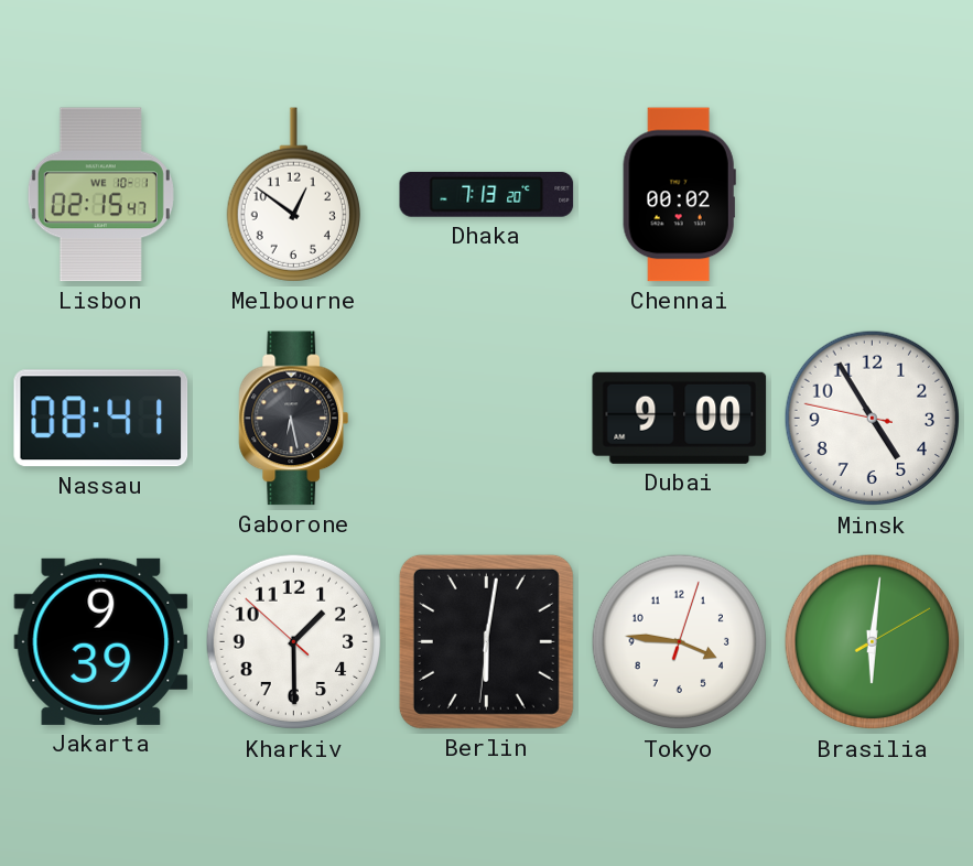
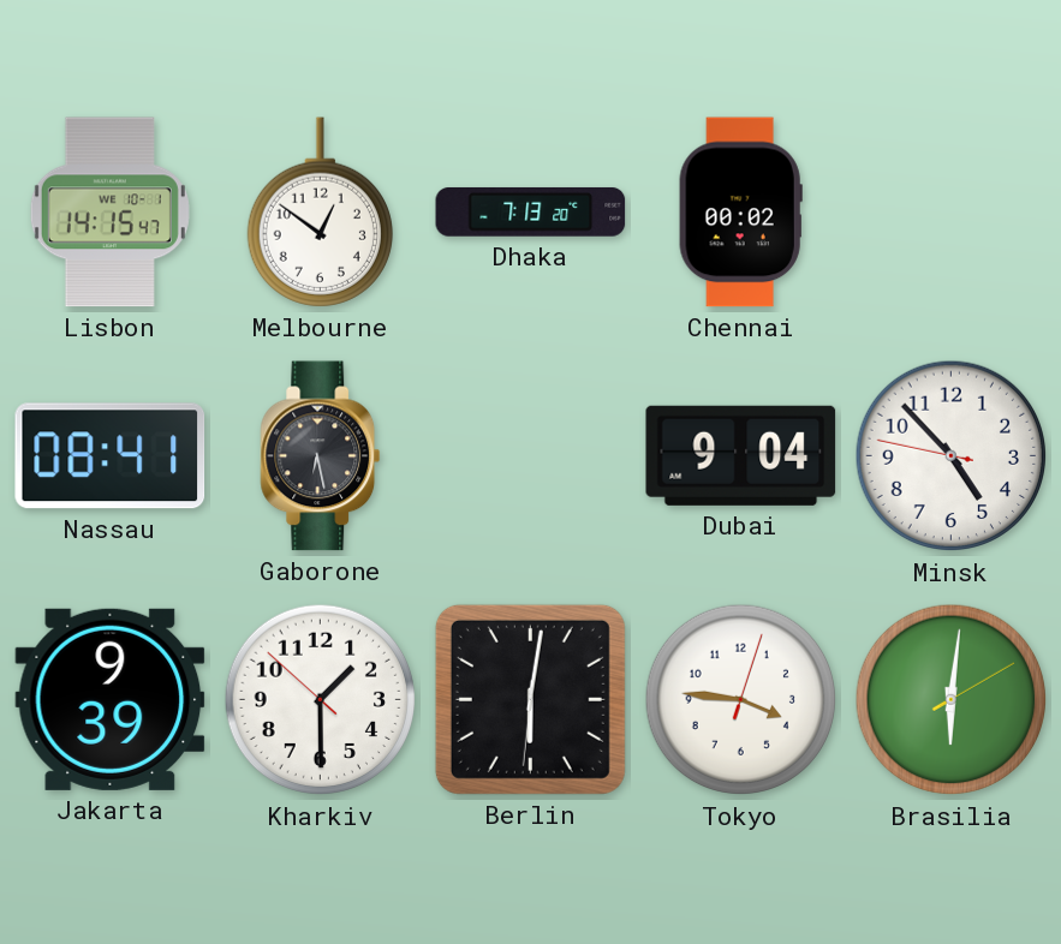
Lisbon: 02:15 -> 14:15
Dubai: 9:00 -> 9:04
Minsk: 4:54 -> 4:52
